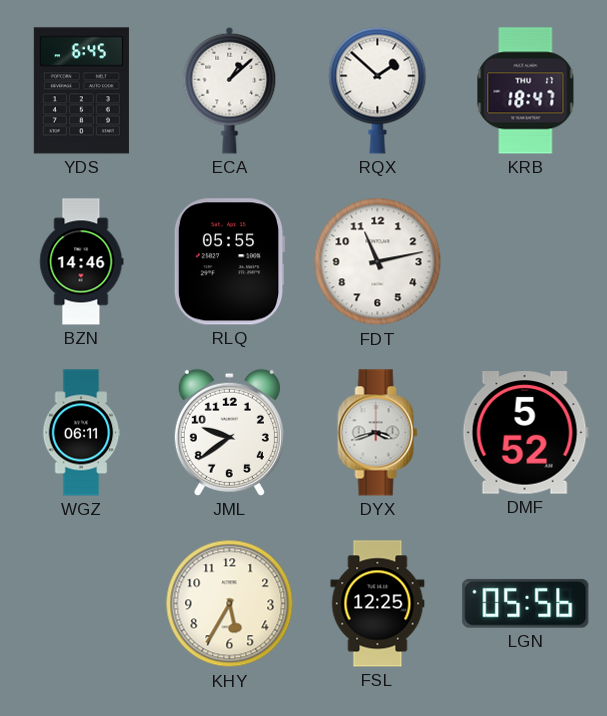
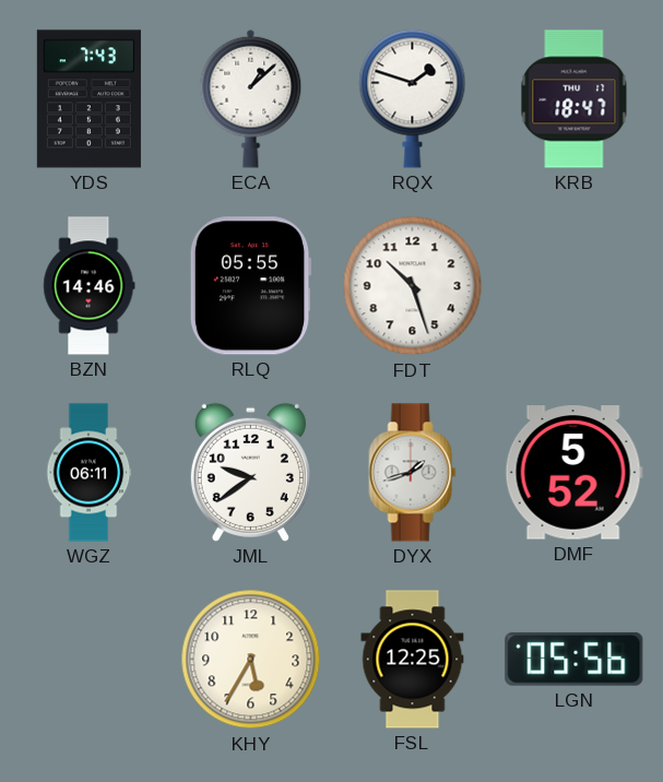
YDS: 6:45 -> 7:43
RQX: 1:52 -> 1:48
FDT: 11:13 -> 10:27
DYX: 3:42 -> 1:42
